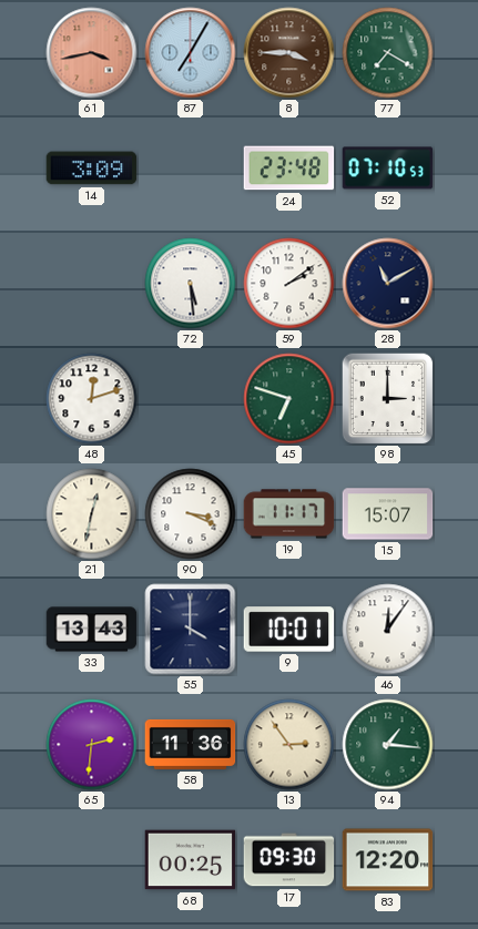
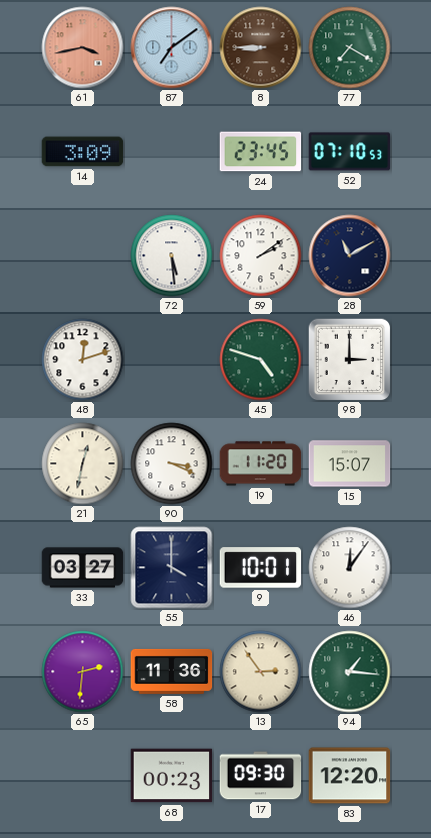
87: 7:05 -> 7:09
8: 3:45 -> 8:45
24: 23:48 -> 23:45
45: 6:48 -> 4:48
19: 11:17 -> 11:20
33: 13:43 -> 03:27
68: 00:25 -> 00:23
